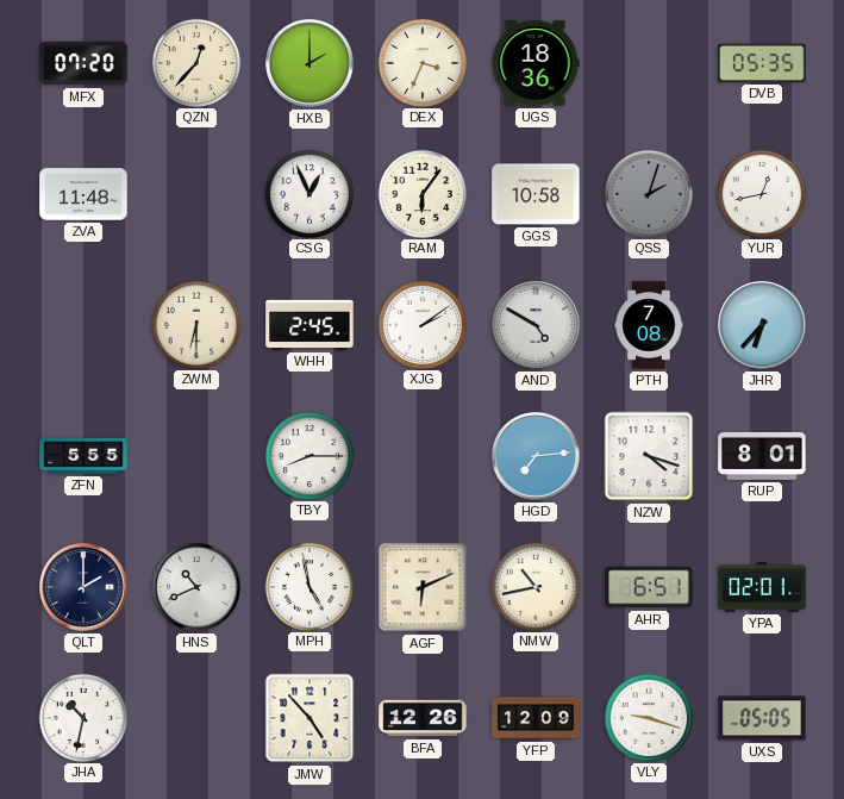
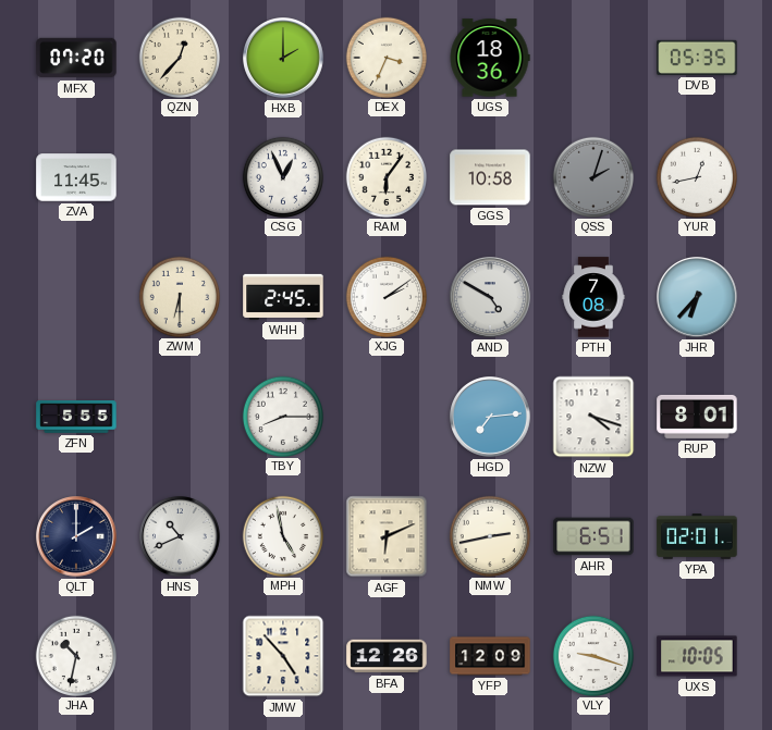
ZVA: 11:48 -> 11:45
NMW: 10:43 -> 2:43
UXS: 05:05 -> 10:05
